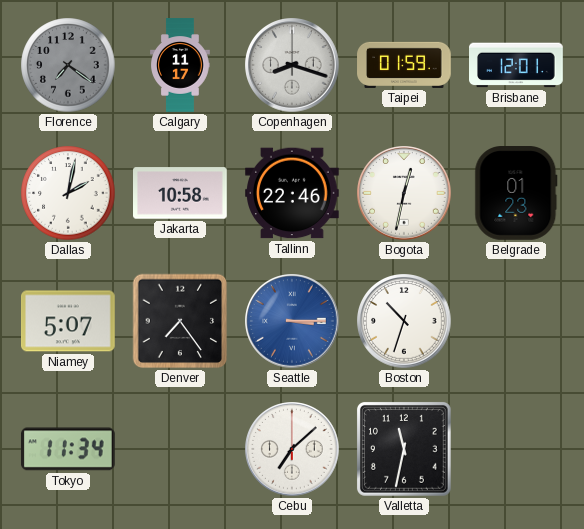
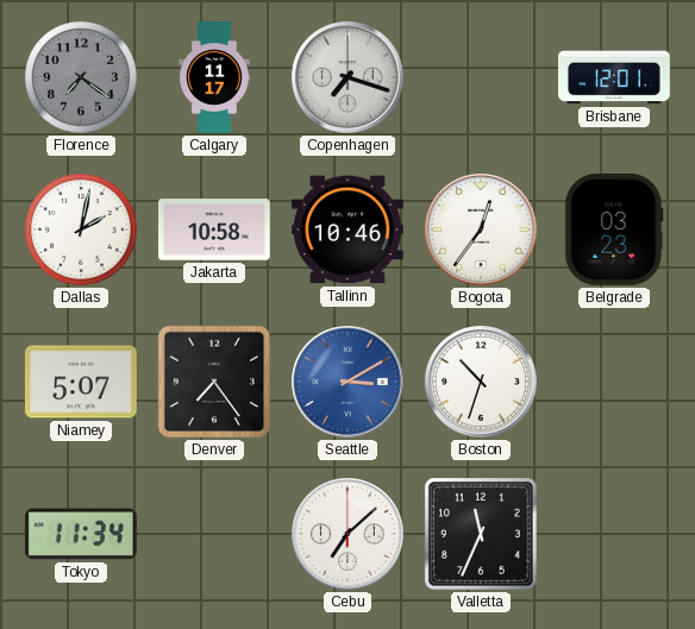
Copenhagen: 8:18 -> 7:18
Taipei: 01:59 -> none
Tallinn: 22:46 -> 10:46
Bogota: 12:32 -> 12:36
Belgrade: 01:23 -> 03:23
Seattle: 3:15 -> 3:10
Valletta: 11:32 -> 11:34
